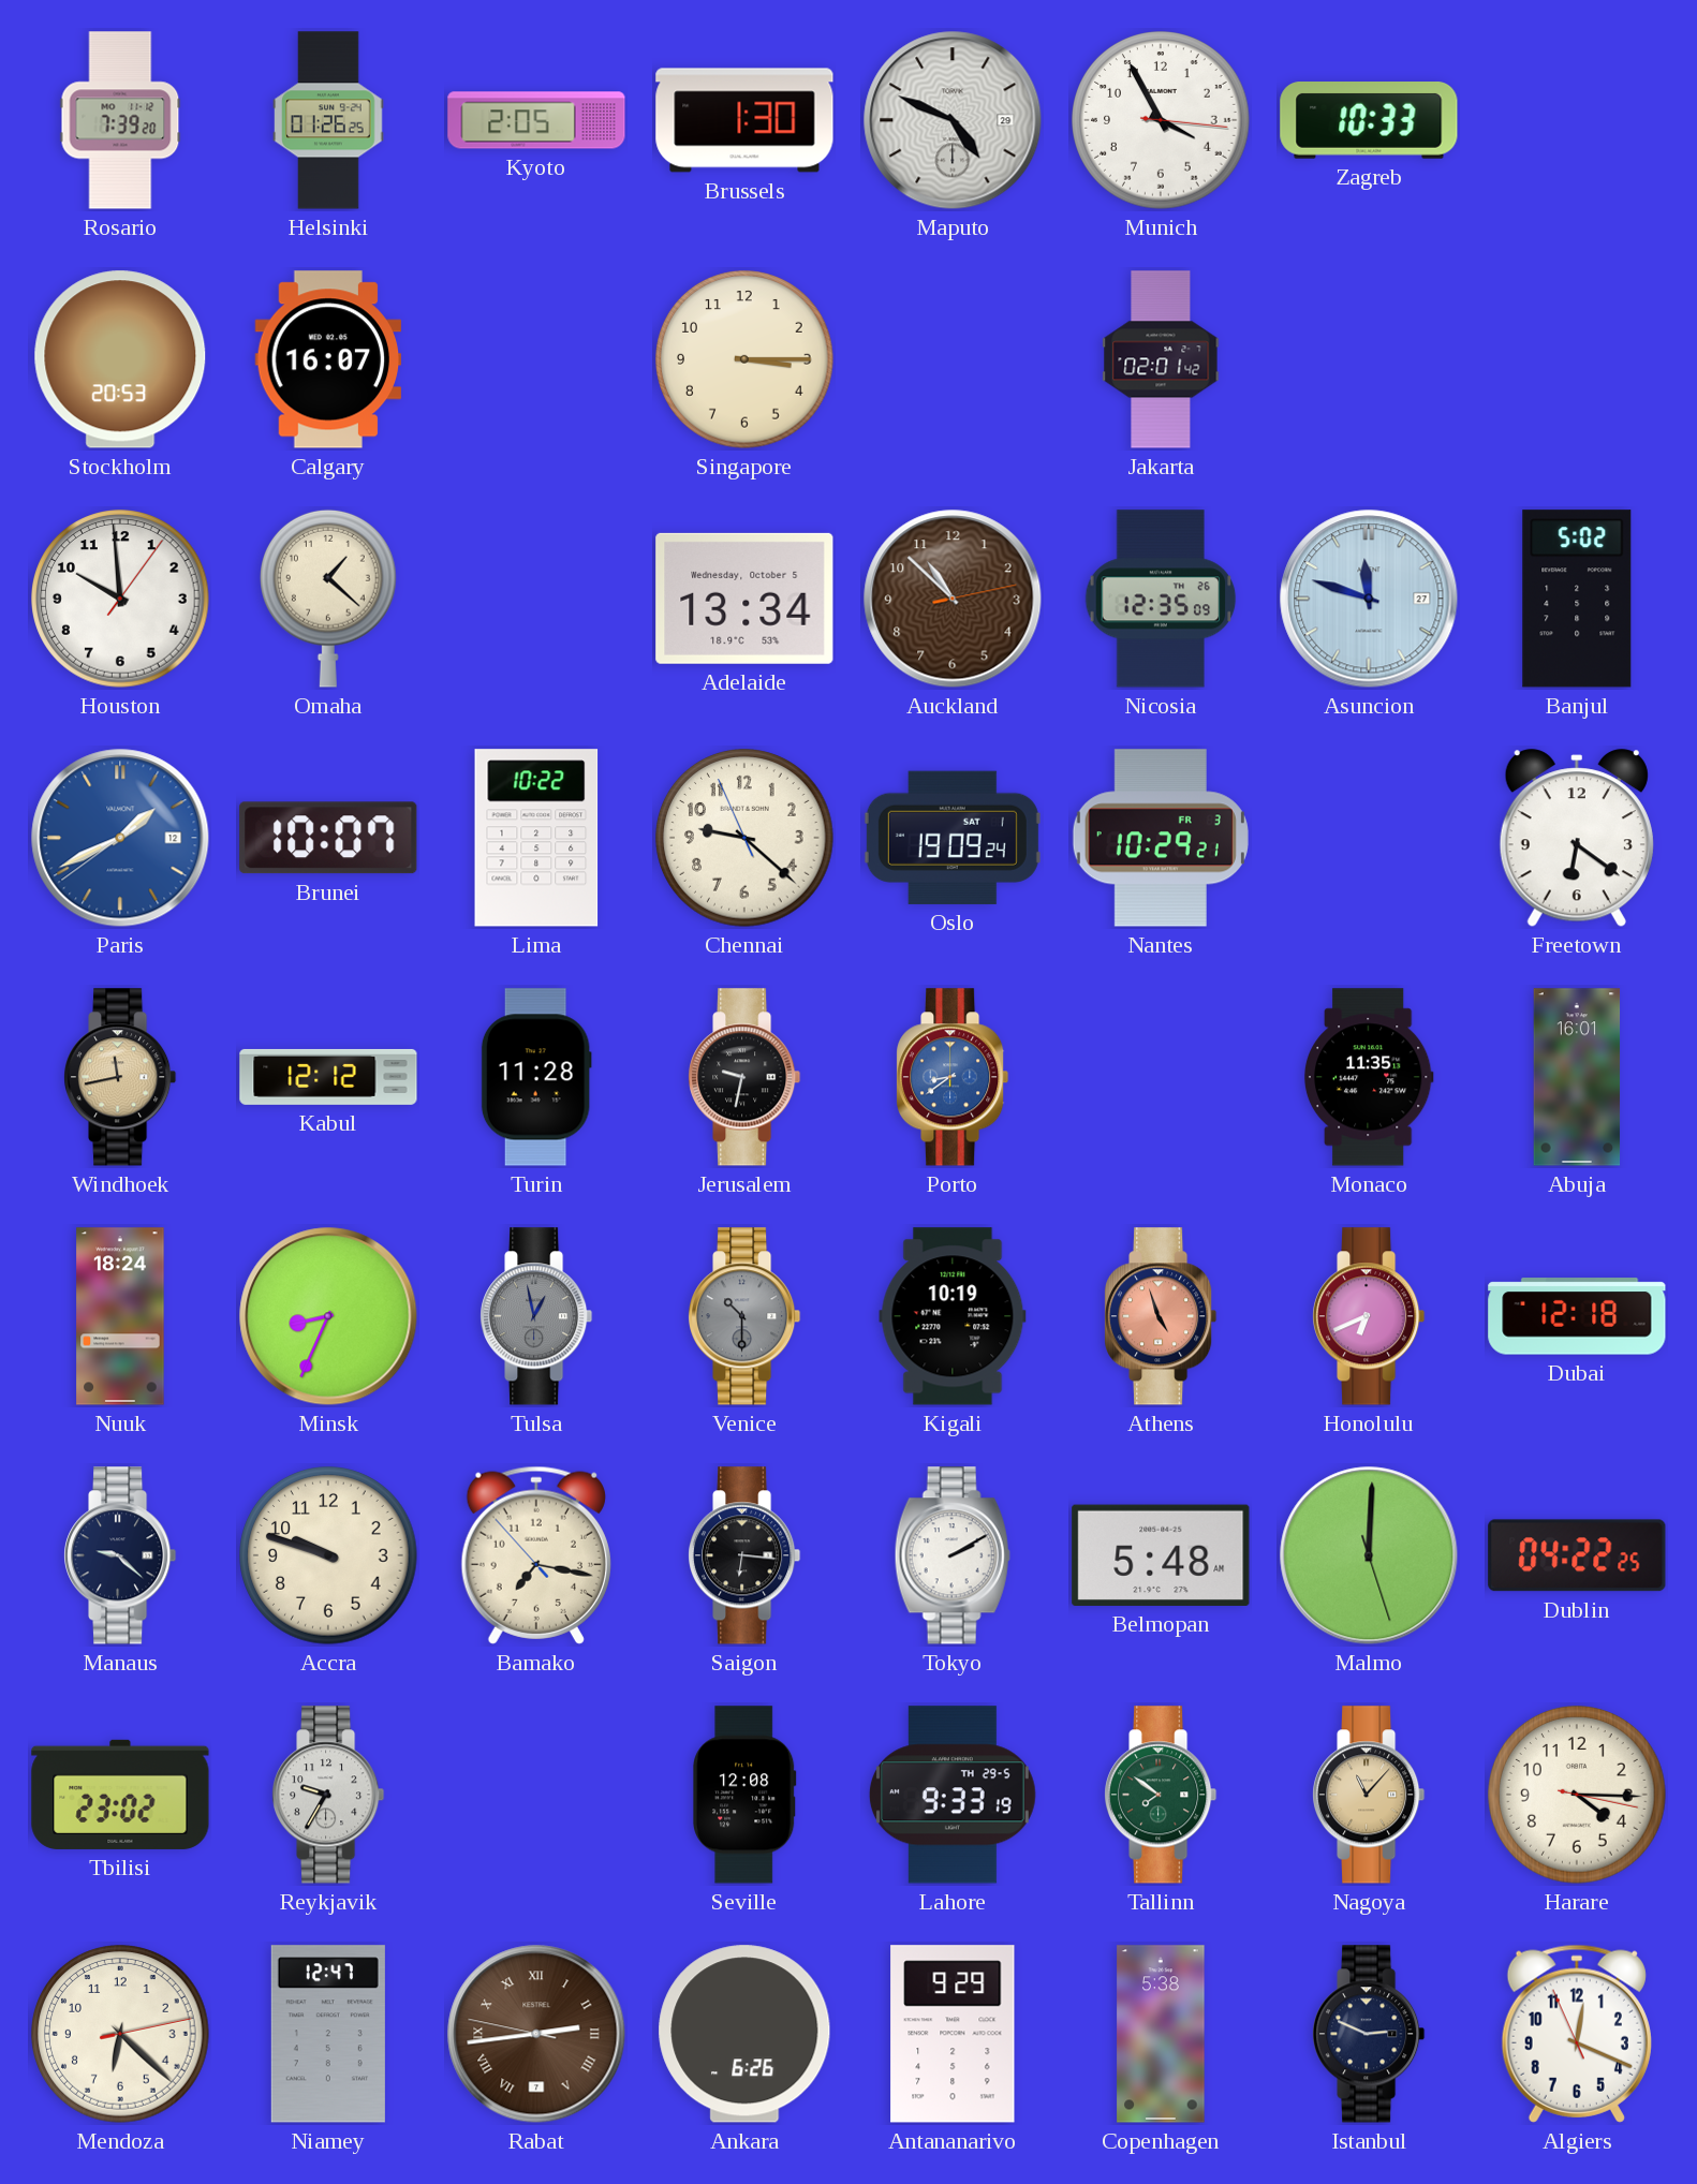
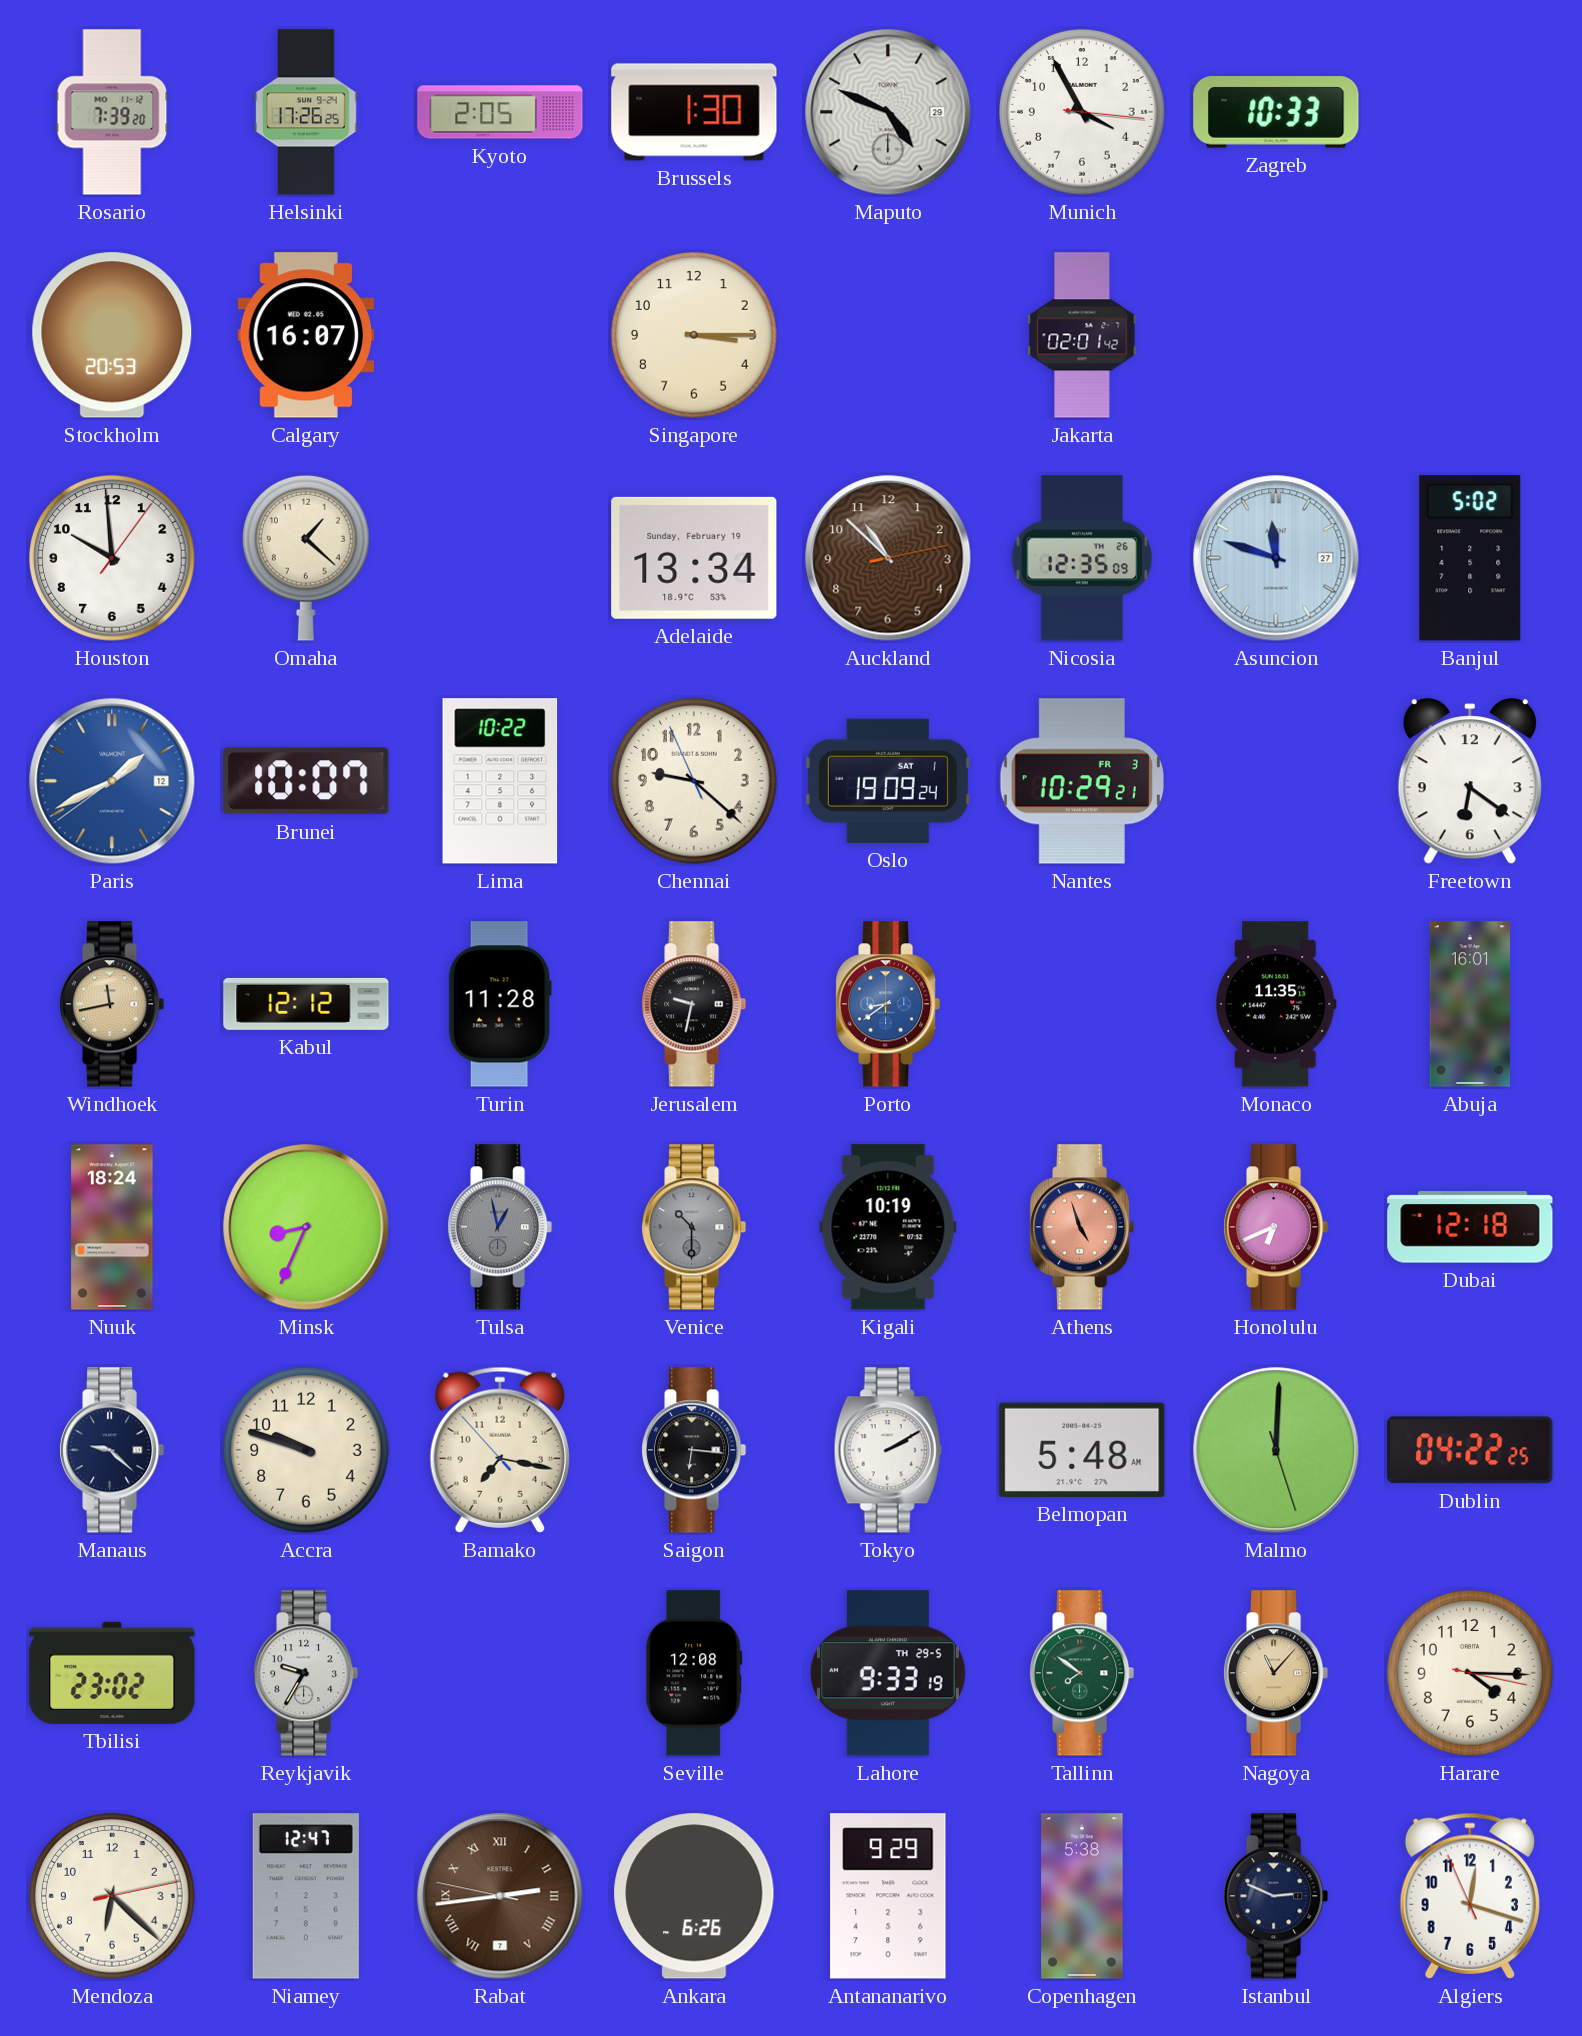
Helsinki: 01:26 -> 17:26
Adelaide date: Wednesday, October 5 -> Sunday, February 19
Algiers: 12:18 -> 12:17
